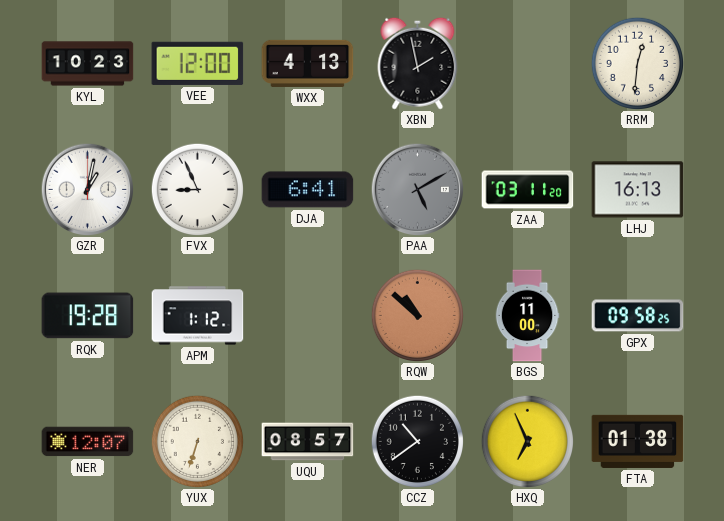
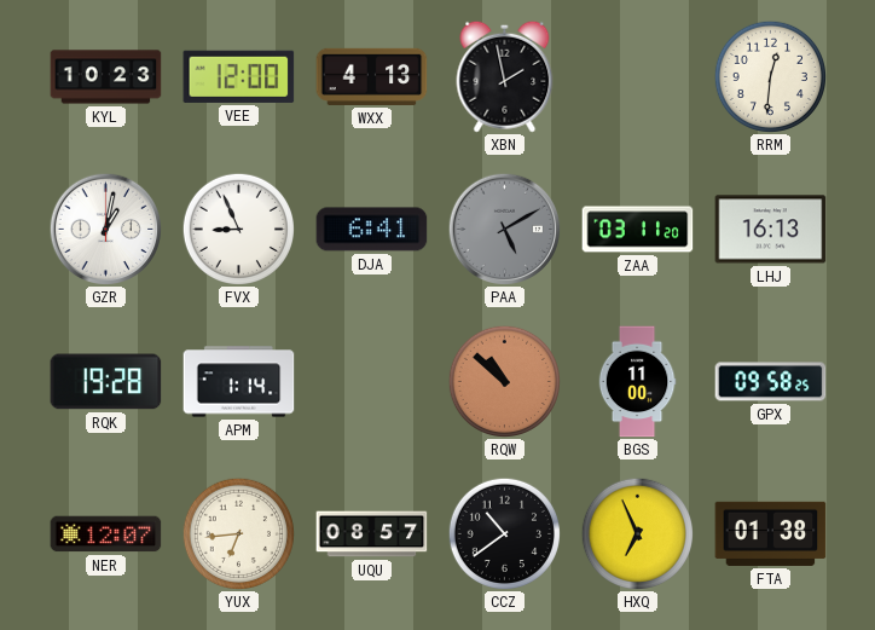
APM: 1:12 -> 1:14
YUX: 6:33 -> 6:44
